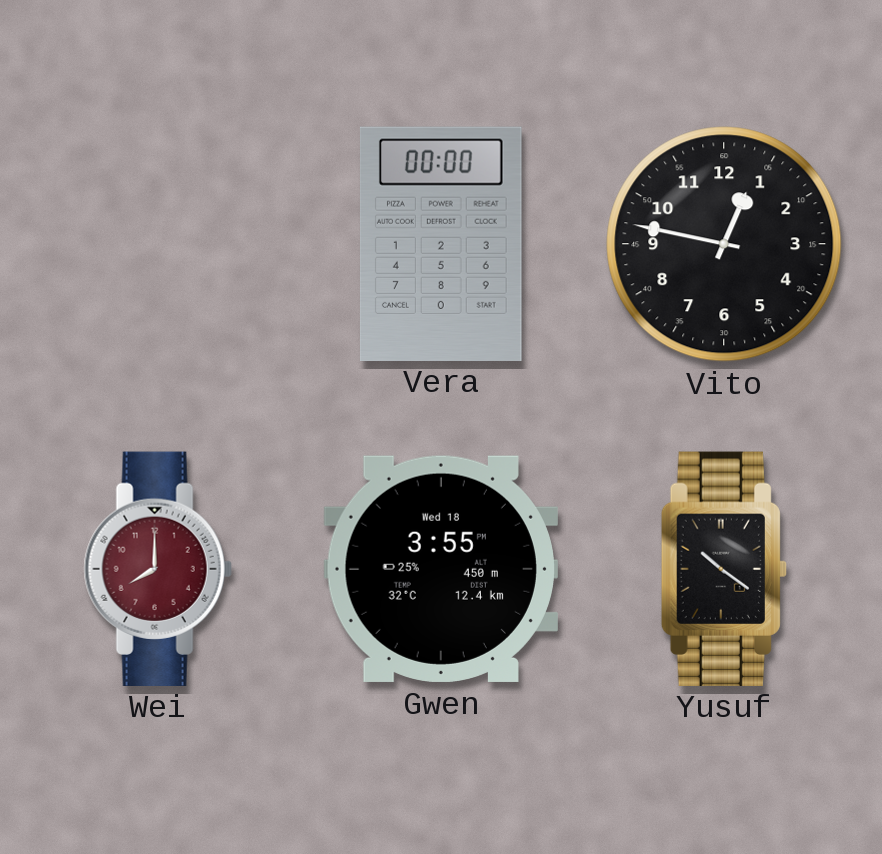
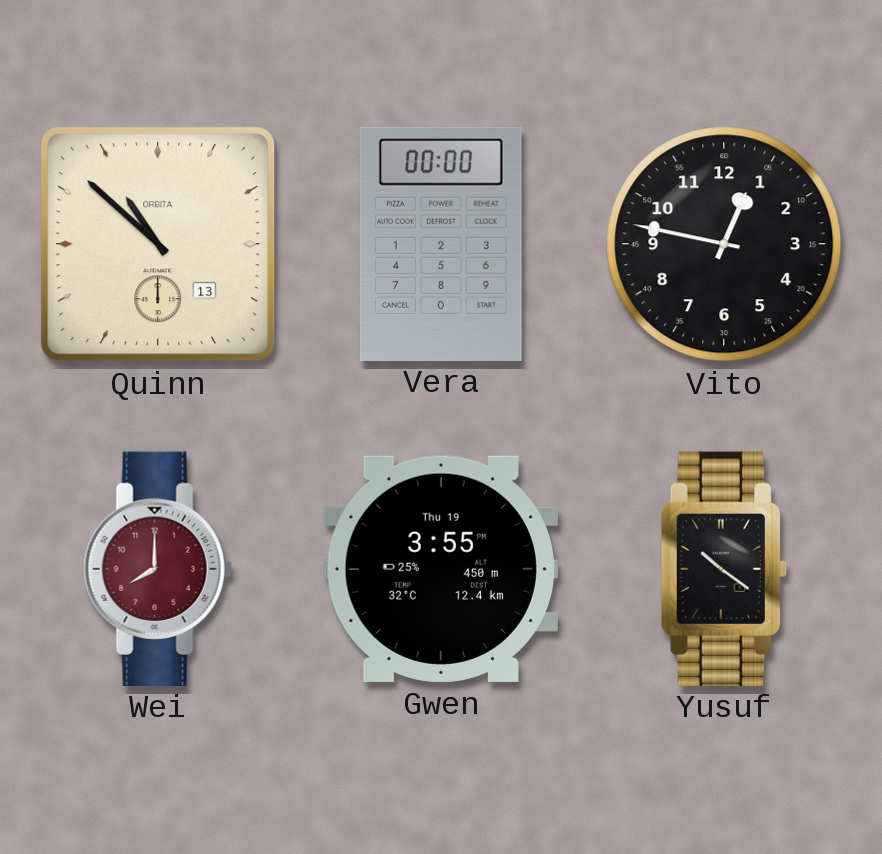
Quinn: none -> 10:52
Gwen date: Wed 18 -> Thu 19
